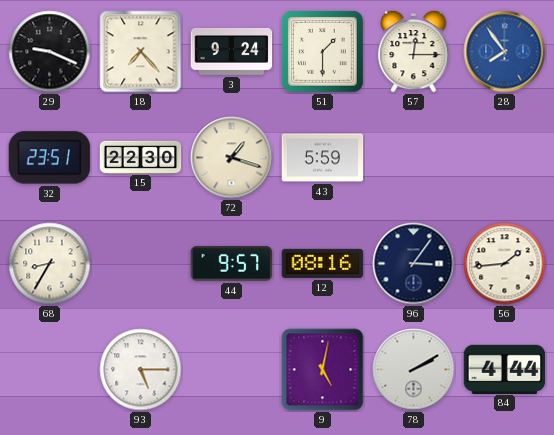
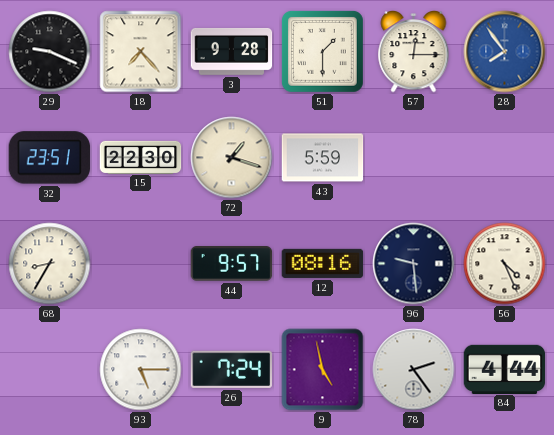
3: 9:24 -> 9:28
96: 3:06 -> 9:29
56: 1:44 -> 4:26
26: none -> 7:24
9: 5:02 -> 4:58
78: 2:10 -> 2:24
